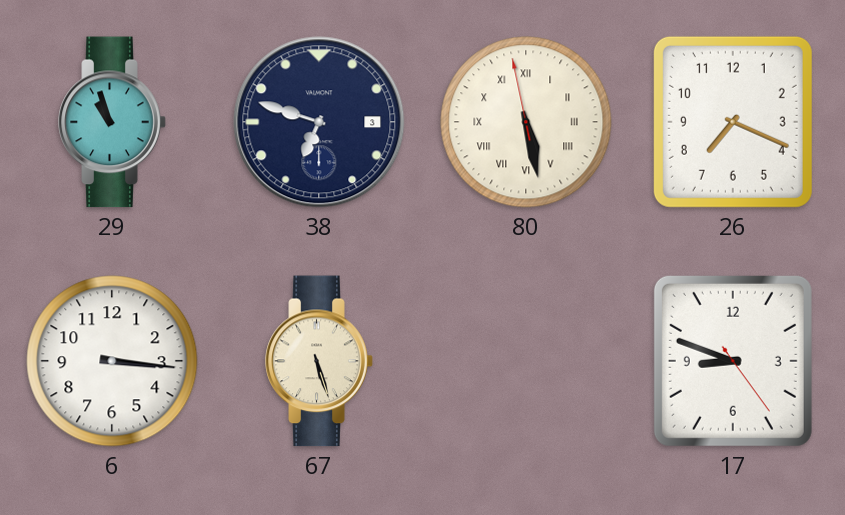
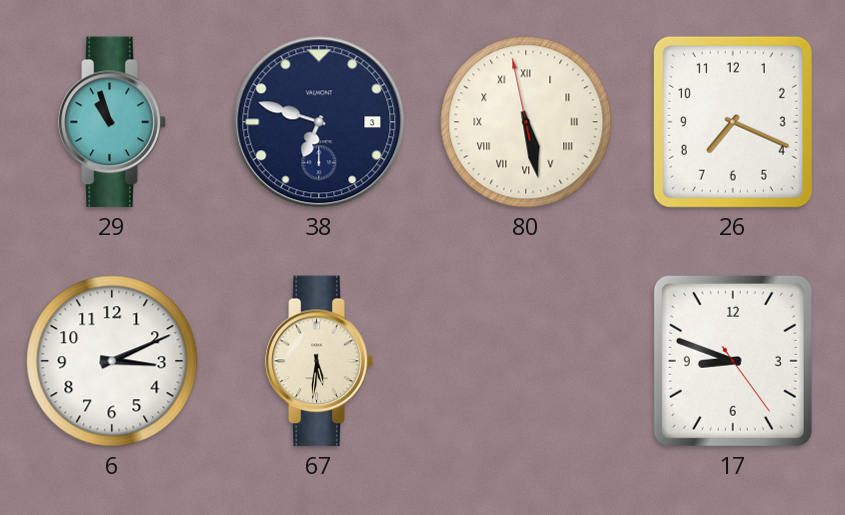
6: 3:16 -> 3:11
67: 5:27 -> 5:31
